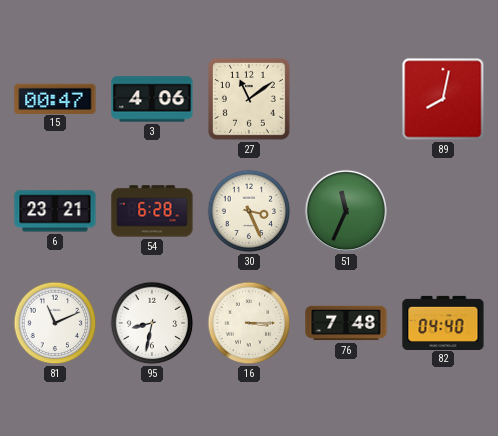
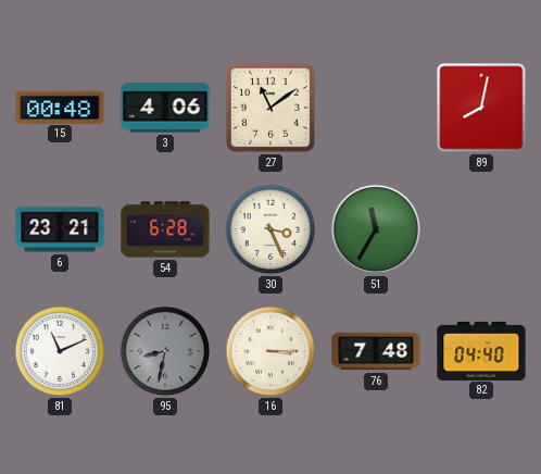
15: 00:47 -> 00:48
51: 11:34 -> 11:35
95 dial: white -> grey
